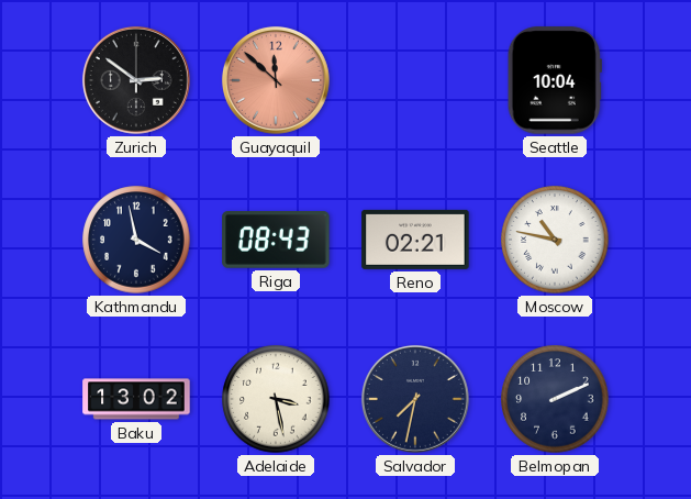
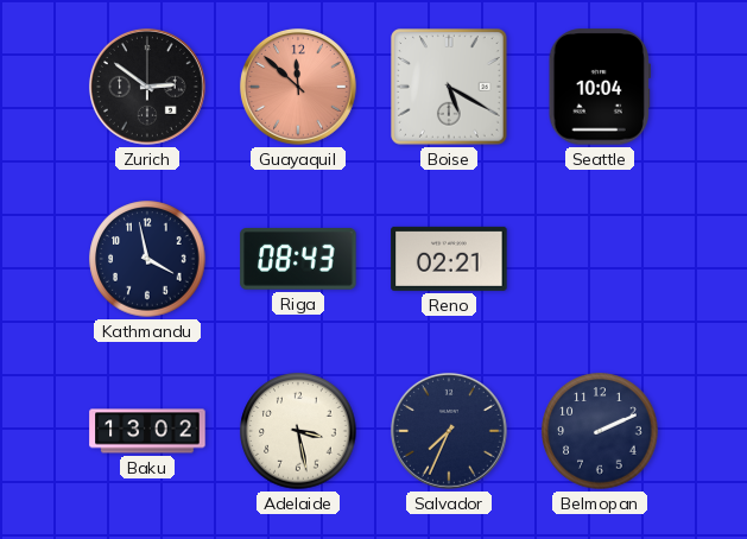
Boise: none -> 5:20
Moscow: 10:47 -> none
Salvador: 7:32 -> 7:34
